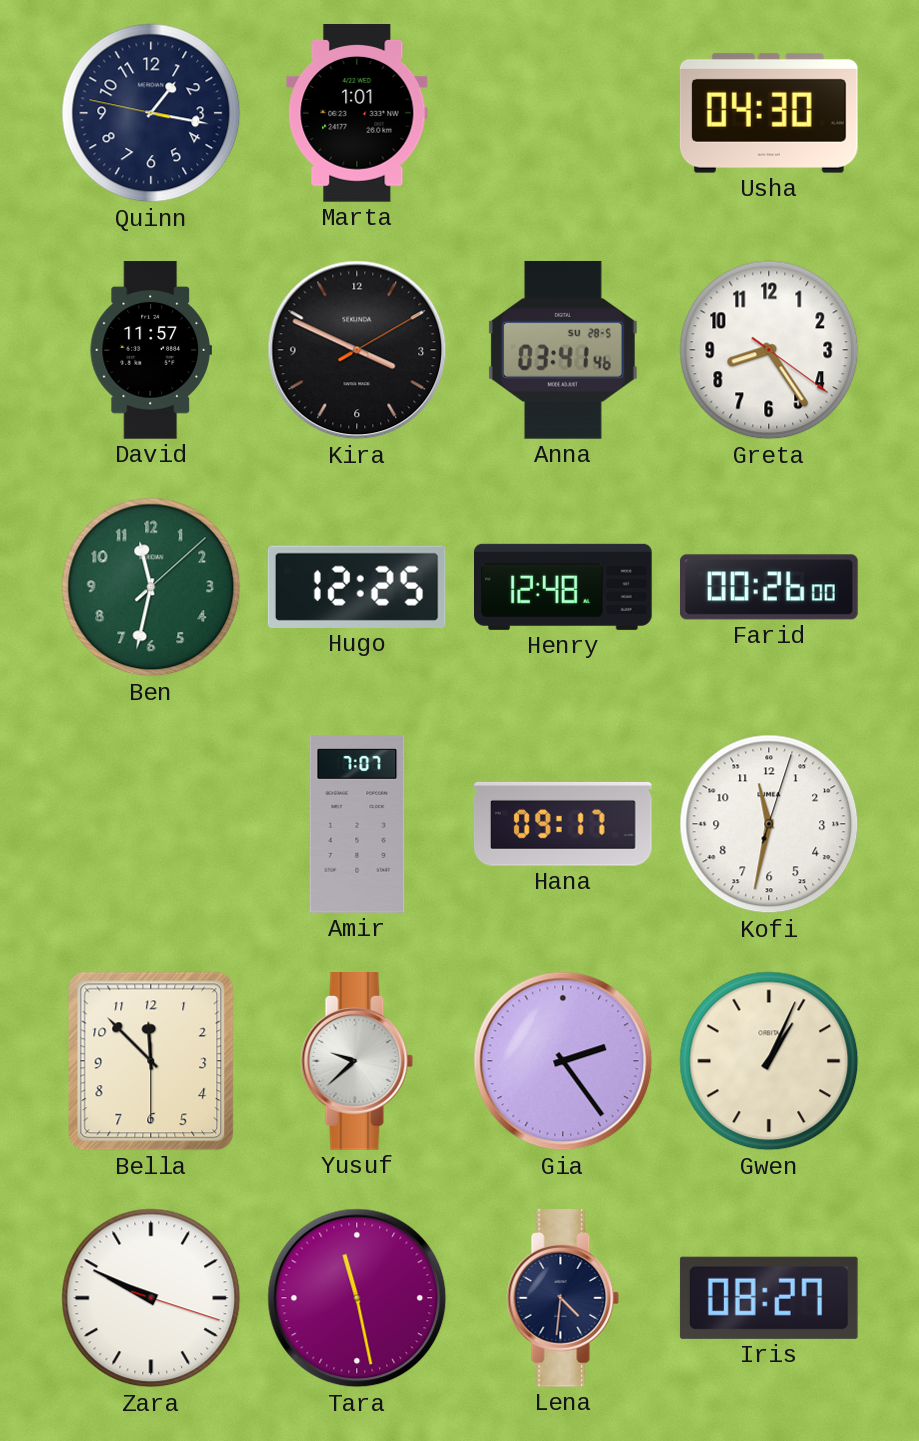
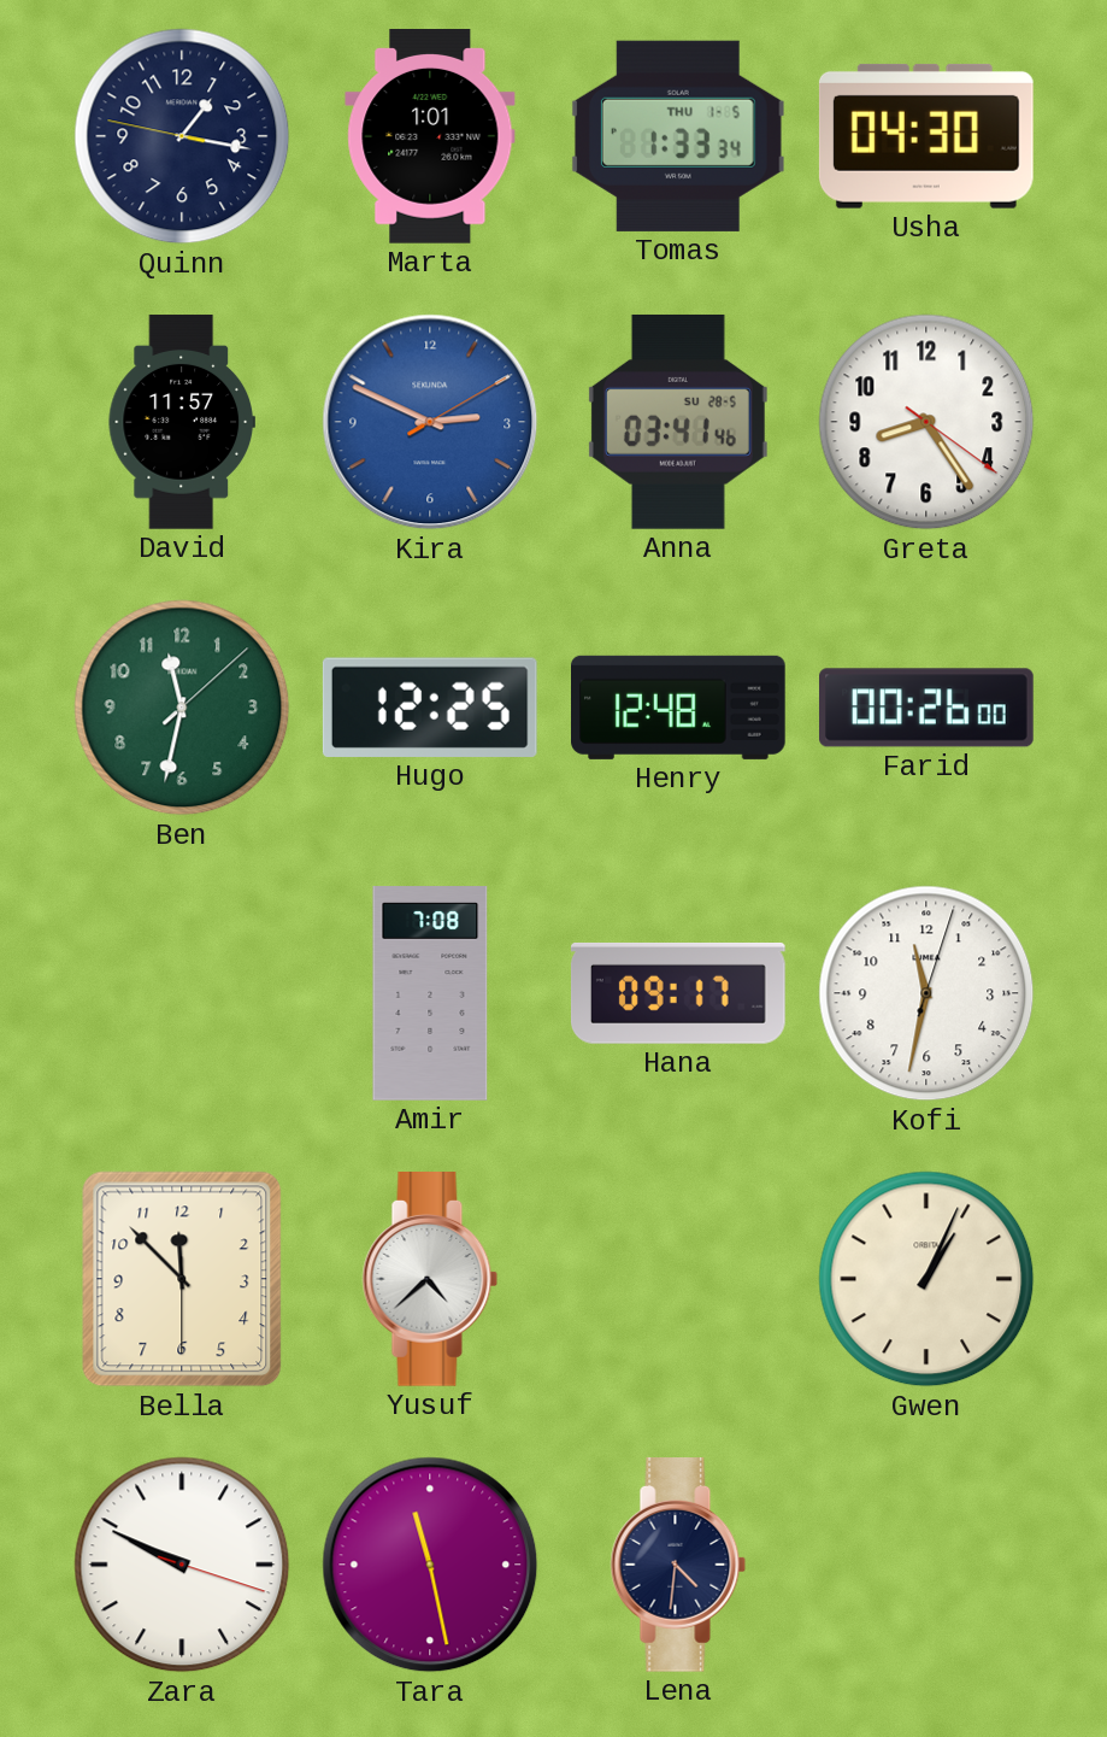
Tomas: none -> 1:33
Kira: 3:49 -> 2:49
Kira dial: black -> blue
Amir: 7:07 -> 7:08
Yusuf: 9:38 -> 4:38
Gia: 2:24 -> none
Iris: 08:27 -> none
